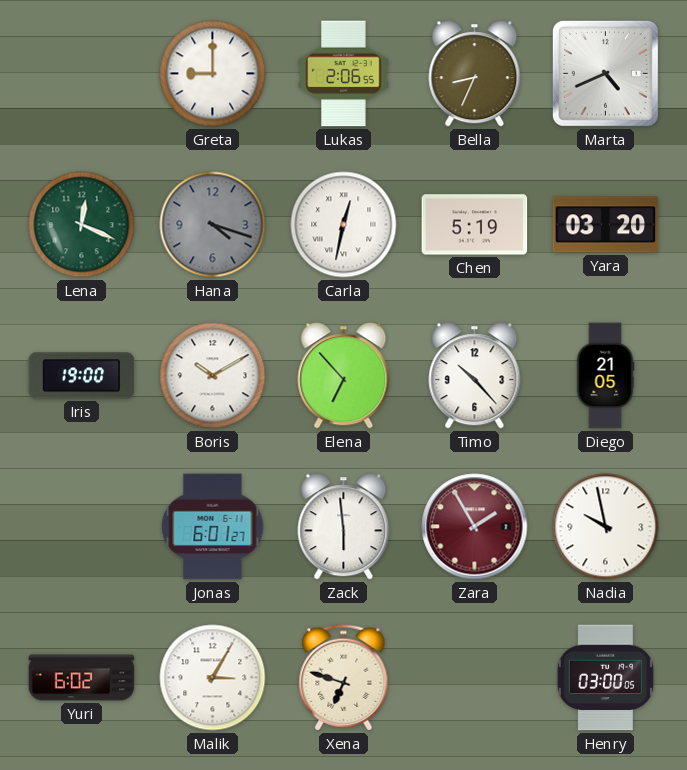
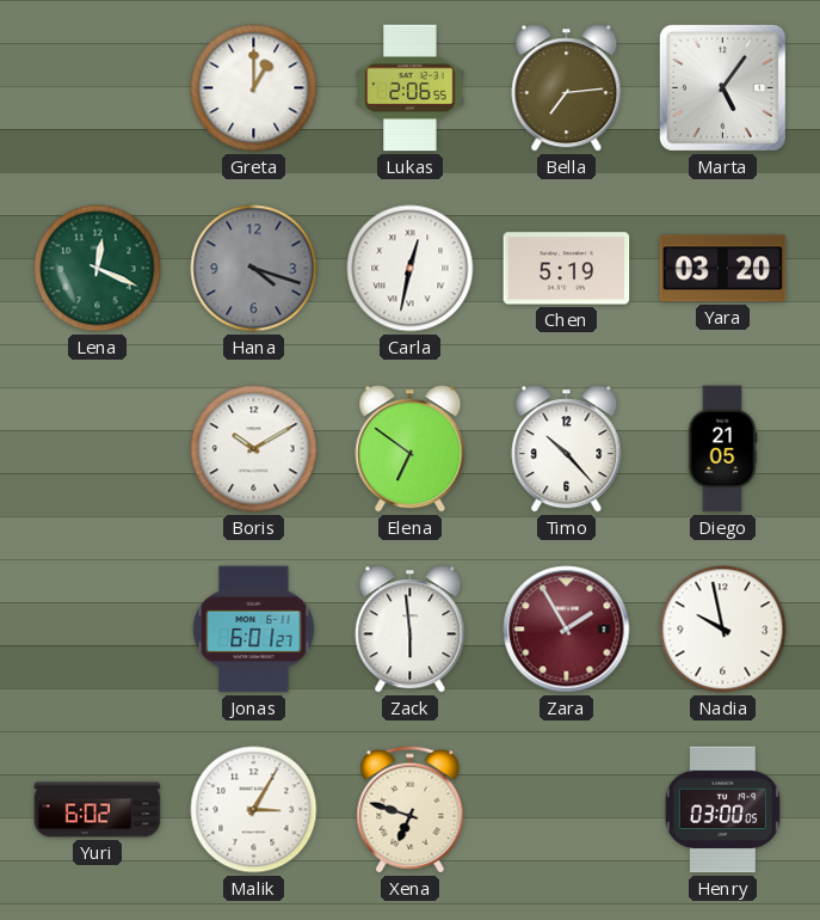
Greta: 9:00 -> 1:00
Bella: 8:34 -> 7:14
Marta: 4:41 -> 5:06
Iris: 19:00 -> none
Elena: 6:53 -> 6:51
